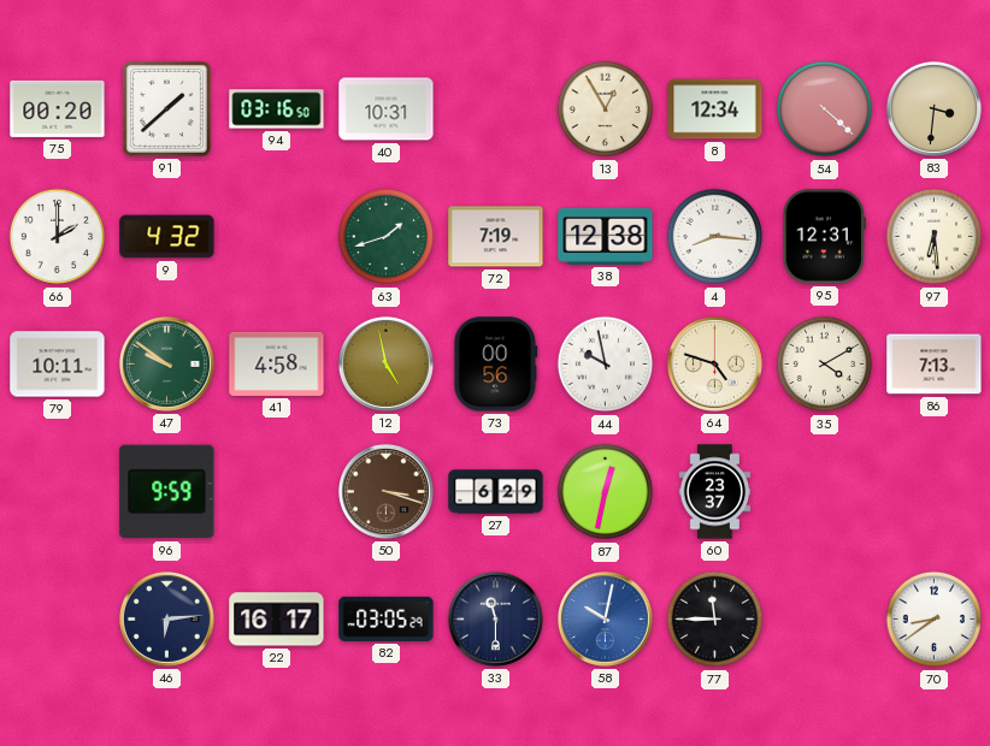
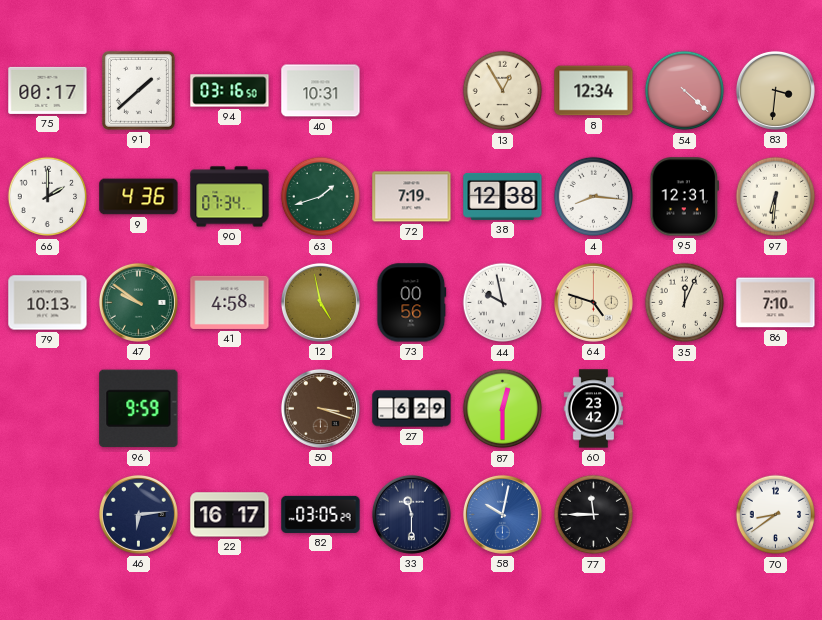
75: 00:20 -> 00:17
9: 4:32 -> 4:36
90: none -> 07:34
97: 6:29 -> 6:31
79: 10:11 -> 10:13
35: 4:10 -> 12:04
86: 7:13 -> 7:10
87: 12:32 -> 12:30
60: 23:37 -> 23:42
